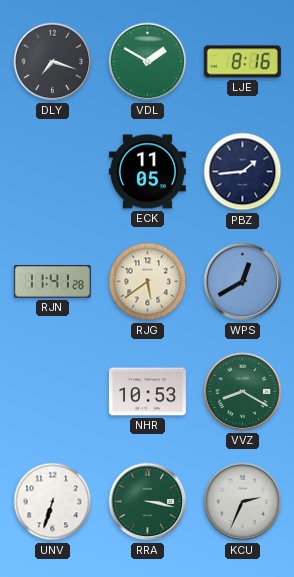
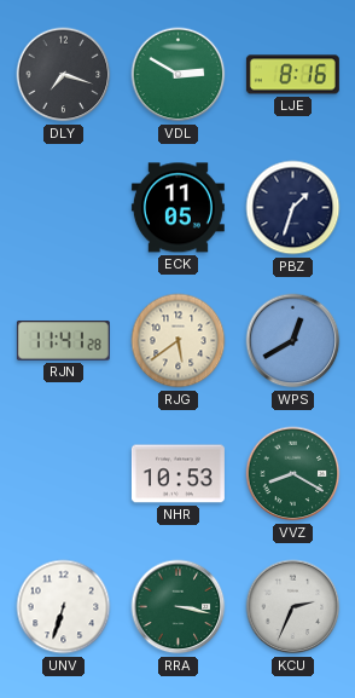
VDL: 1:50 -> 2:50
PBZ: 1:44 -> 1:33
